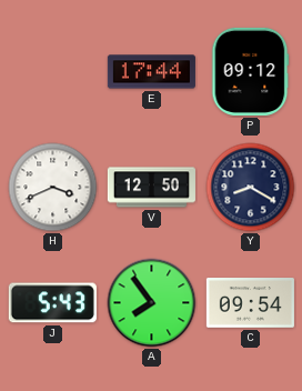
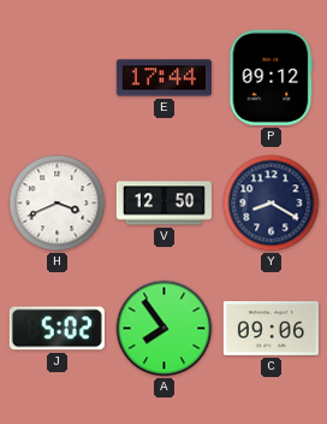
J: 5:43 -> 5:02
C: 09:54 -> 09:06
